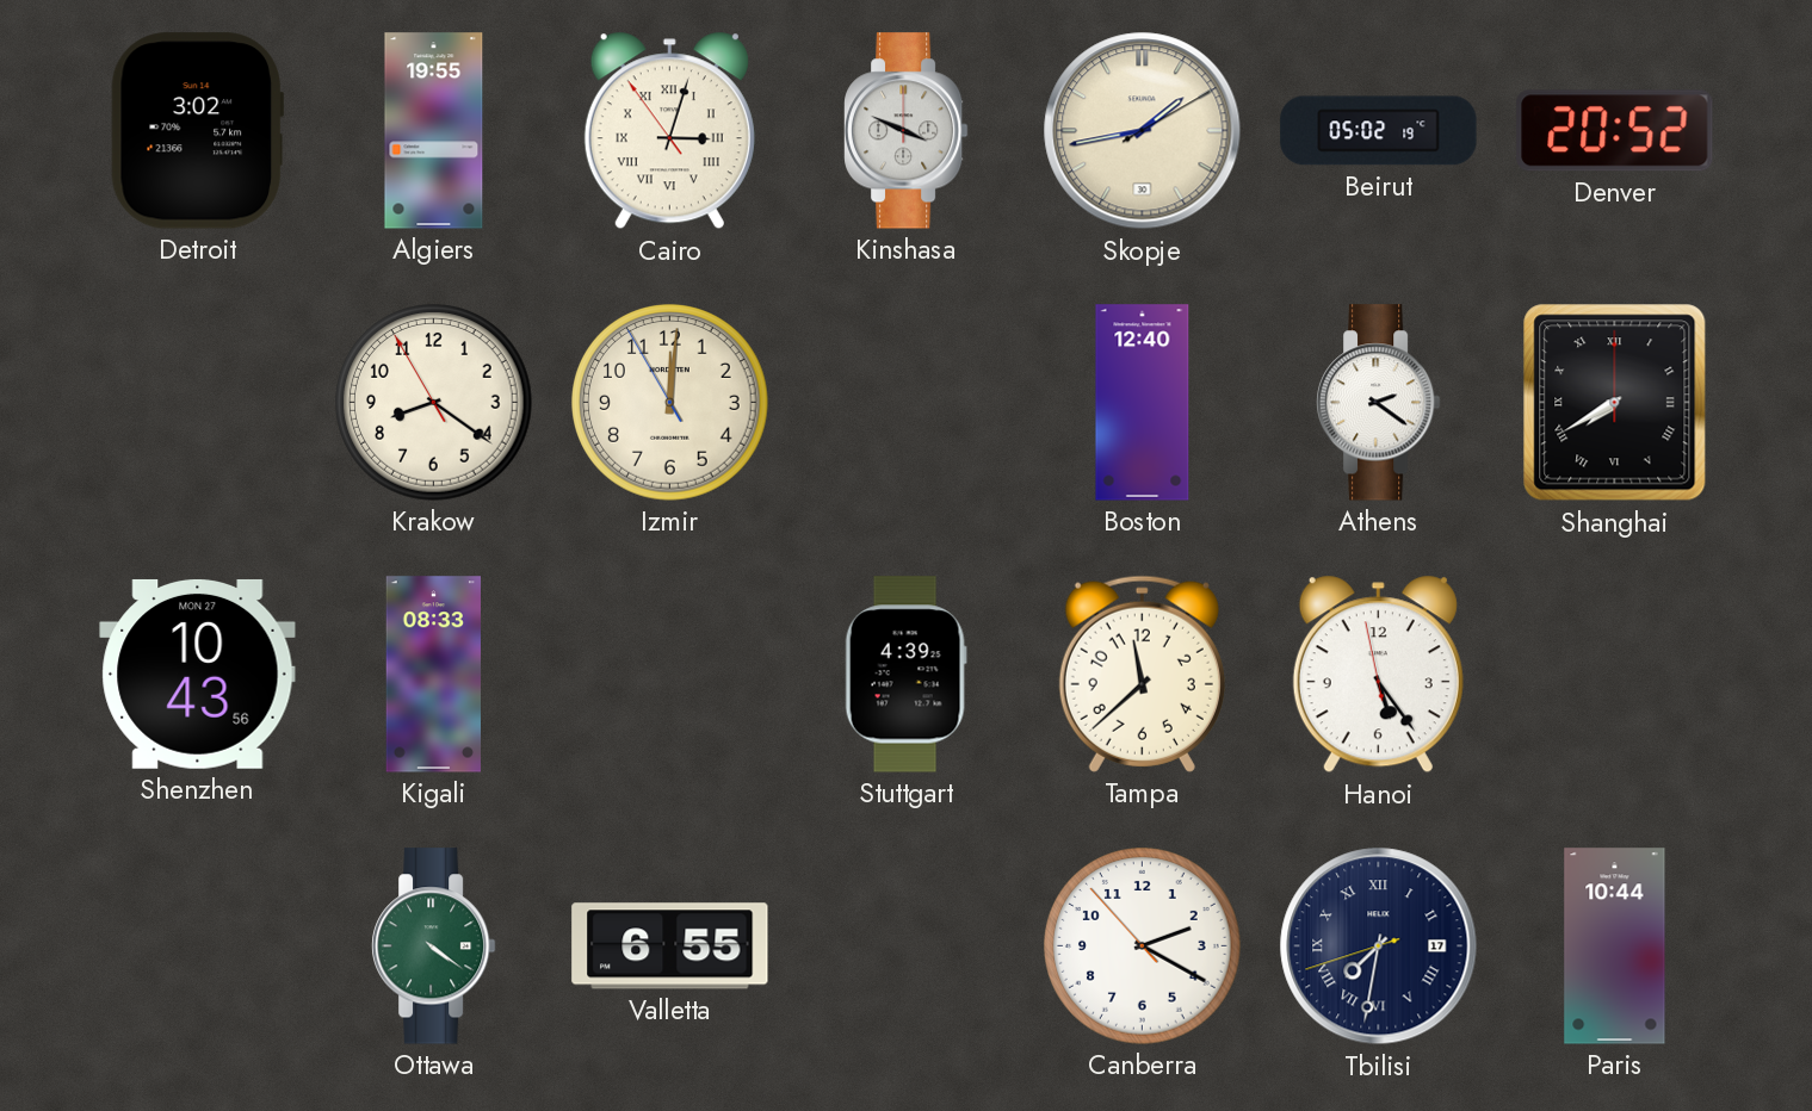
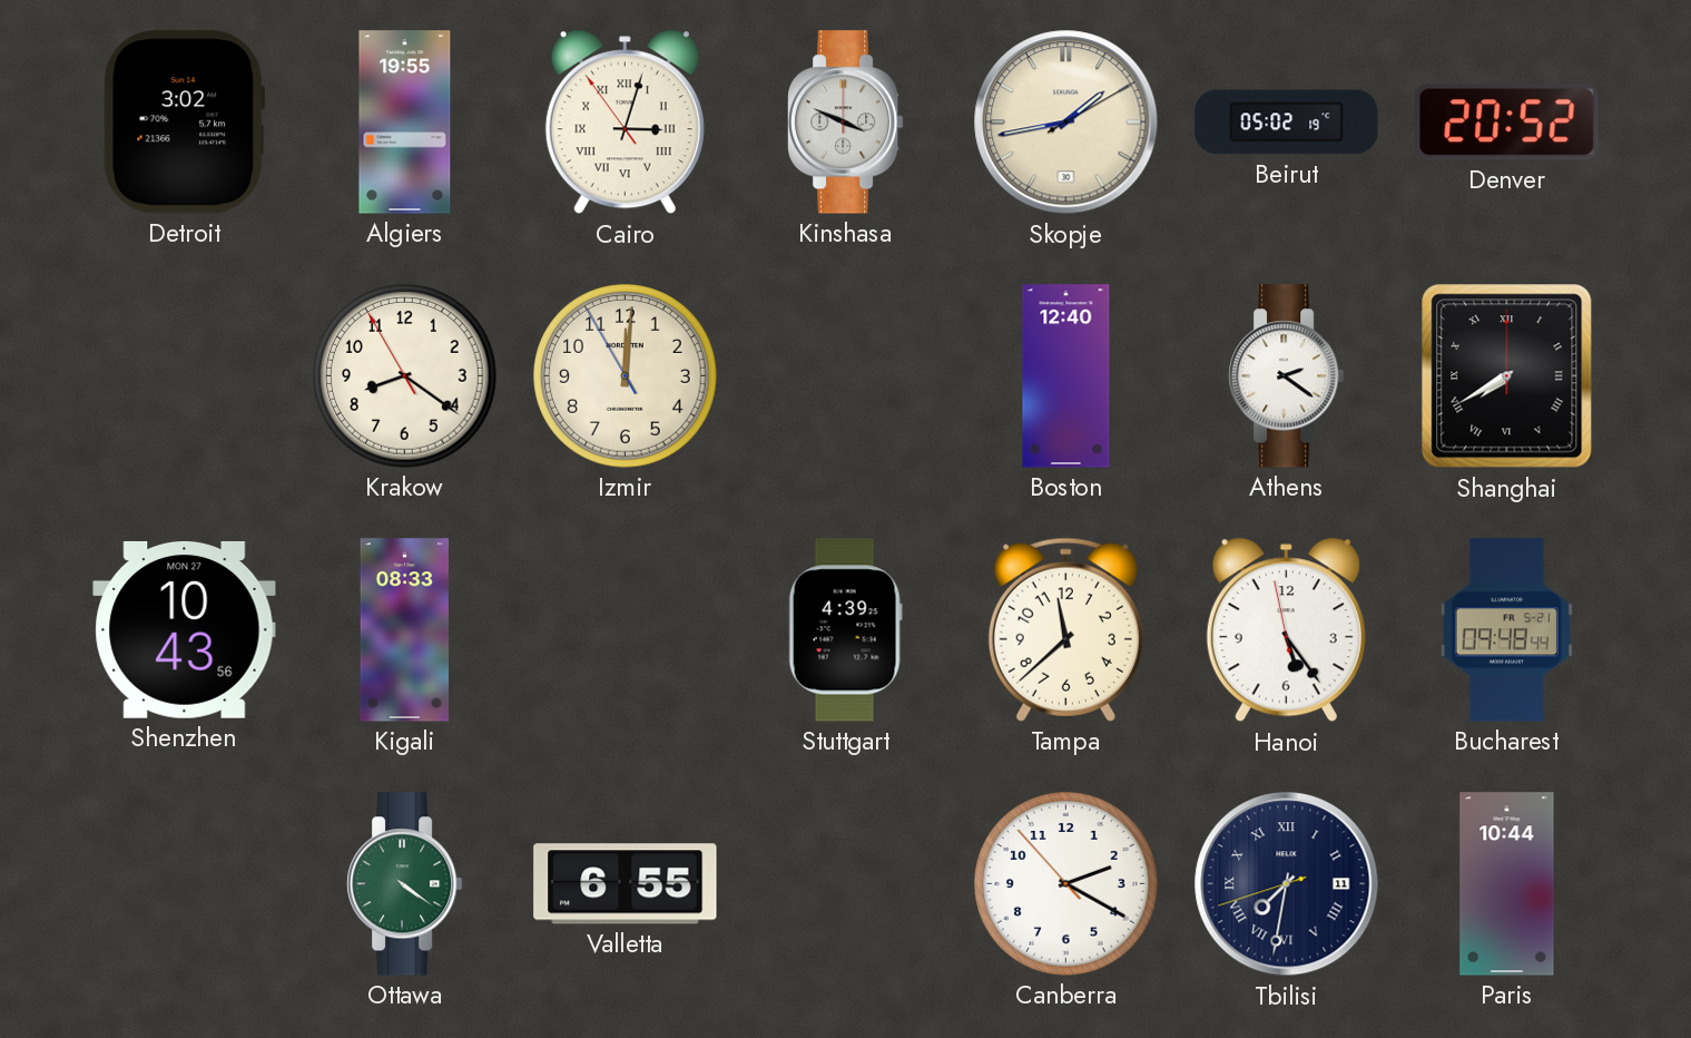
Bucharest: none -> 09:48
Tbilisi date: 17 -> 11
